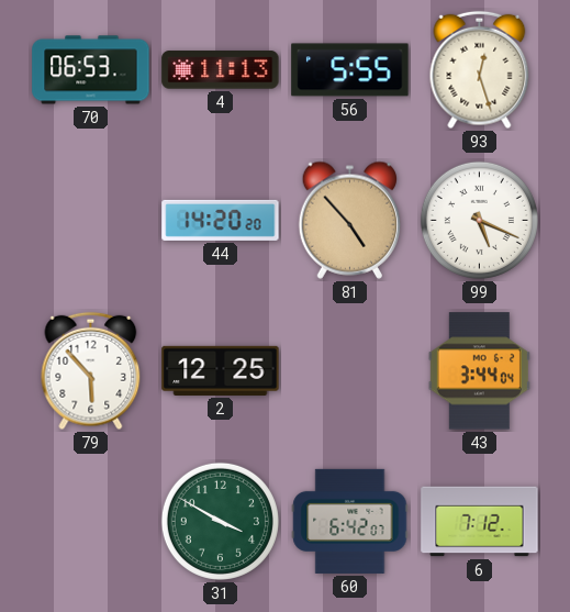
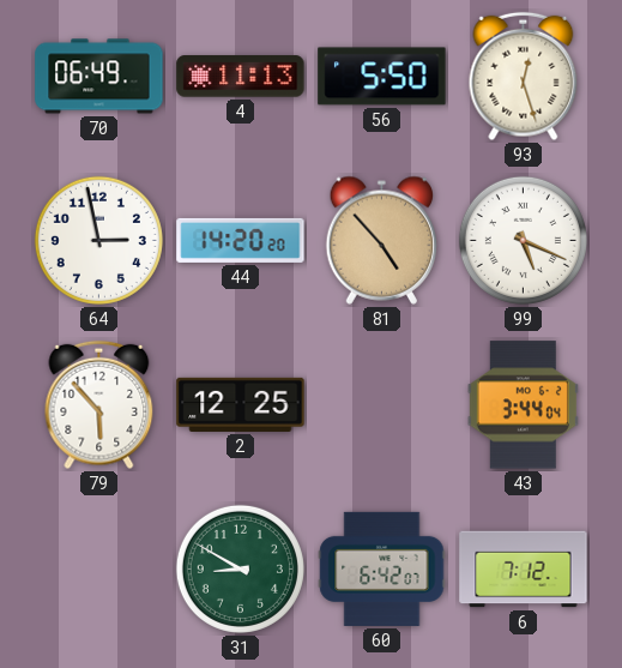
70: 06:53 -> 06:49
56: 5:55 -> 5:50
64: none -> 2:58
31: 3:50 -> 8:50
